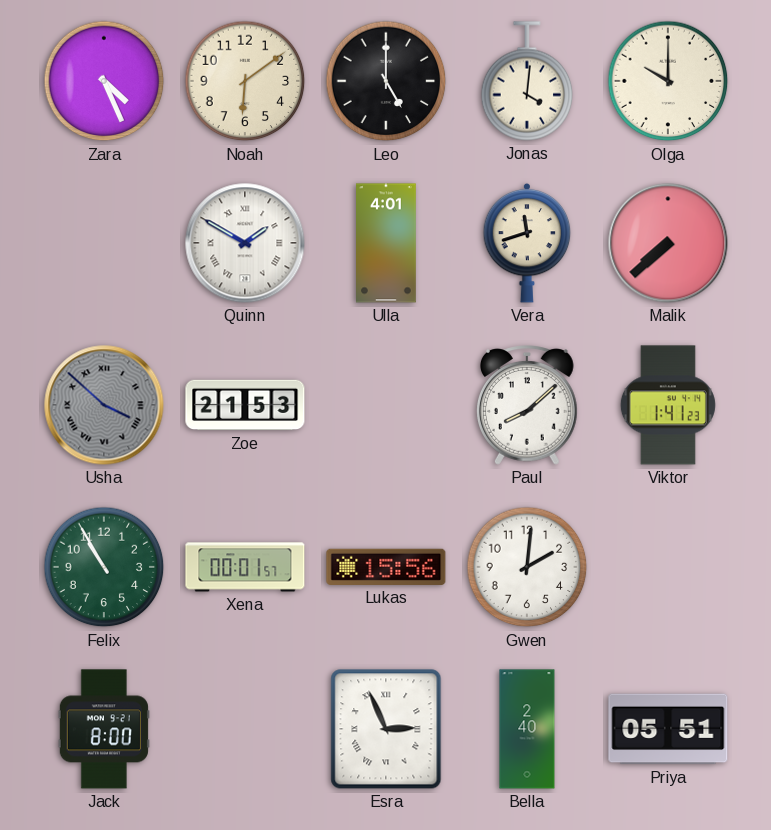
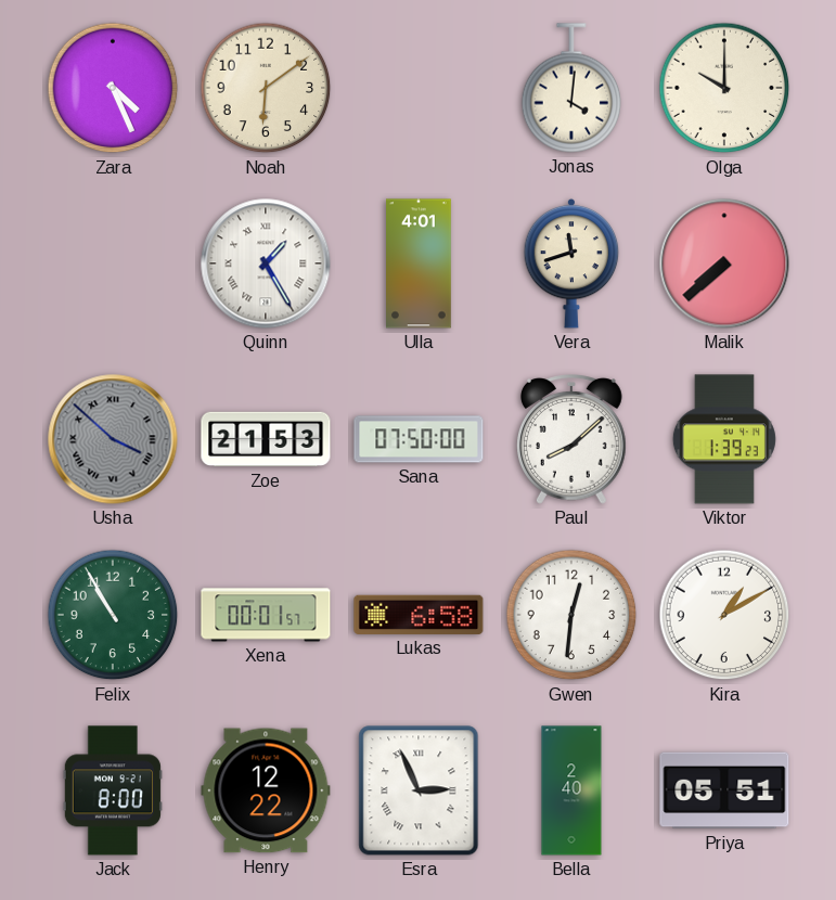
Leo: 5:00 -> none
Quinn: 1:50 -> 1:25
Sana: none -> 07:50
Viktor: 1:41 -> 1:39
Lukas: 15:56 -> 6:58
Gwen: 2:01 -> 12:31
Kira: none -> 1:10
Henry: none -> 12:22
